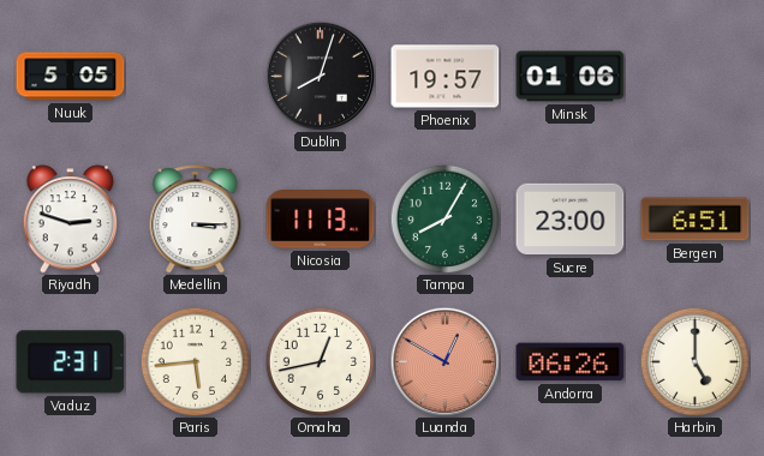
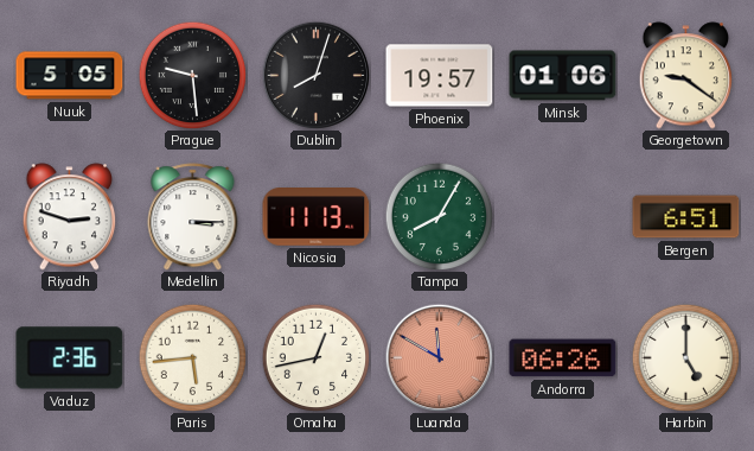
Prague: none -> 9:29
Georgetown: none -> 9:21
Sucre: 23:00 -> none
Vaduz: 2:31 -> 2:36
Luanda: 12:50 -> 11:50
